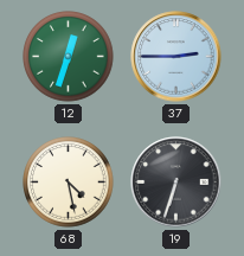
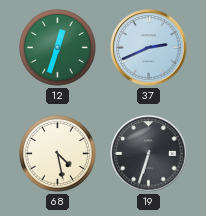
37: 2:45 -> 2:41
